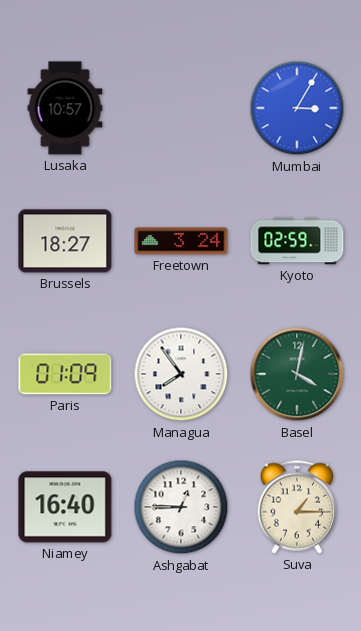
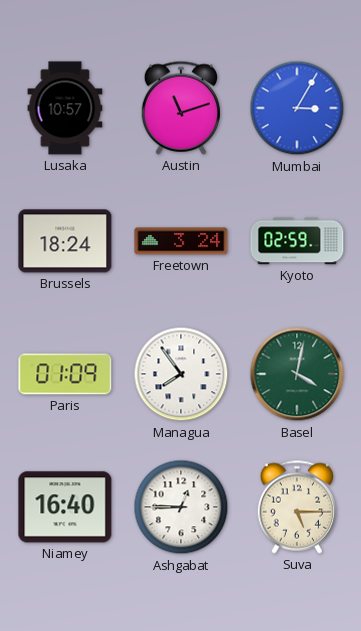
Austin: none -> 11:12
Brussels: 18:27 -> 18:24
Suva: 1:15 -> 5:15
